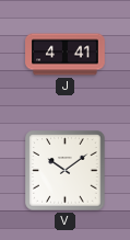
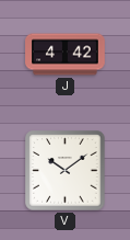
J: 4:41 -> 4:42
